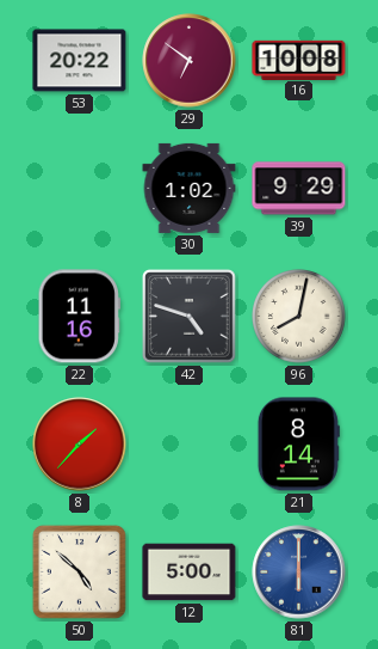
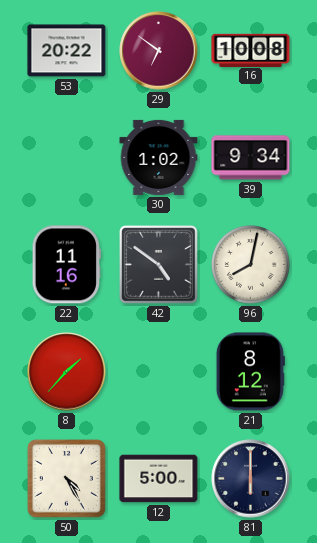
39: 9:29 -> 9:34
42: 4:48 -> 4:51
21: 8:14 -> 8:12
50: 4:52 -> 4:25
81 dial: blue -> navy
